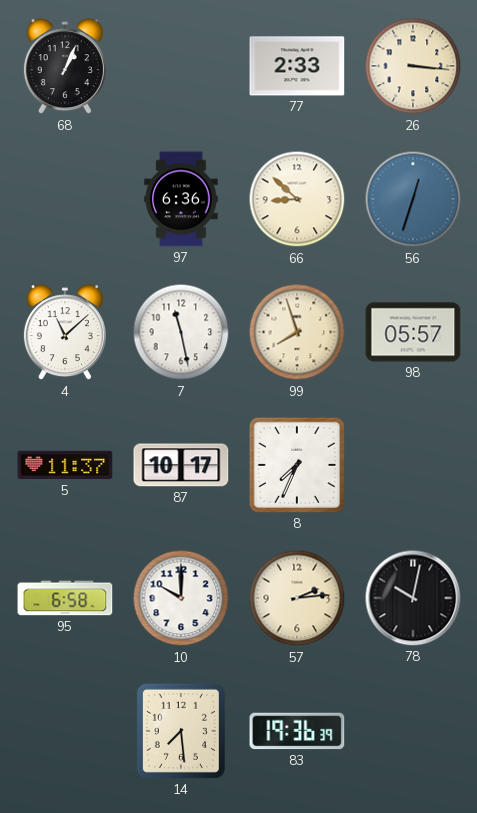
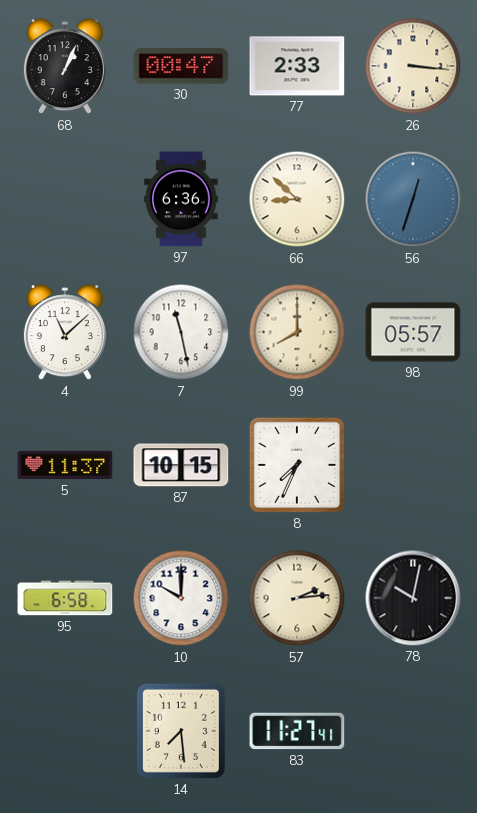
30: none -> 00:47
99: 7:57 -> 8:00
87: 10:17 -> 10:15
83: 19:36 -> 11:27
